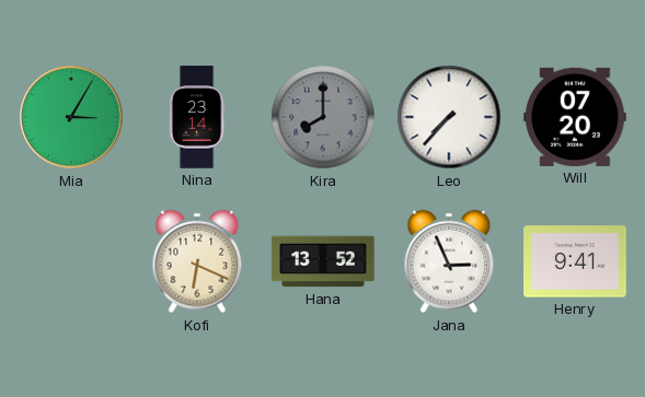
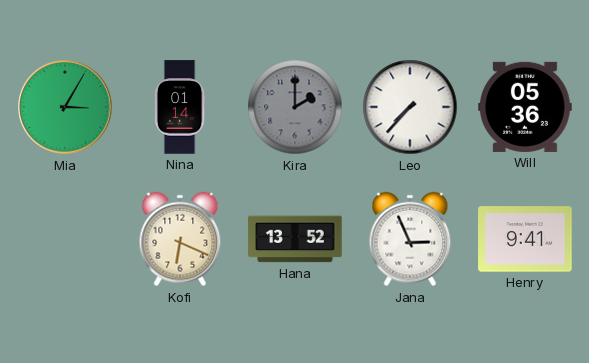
Nina: 23:14 -> 01:14
Kira: 8:00 -> 2:00
Will: 07:20 -> 05:36
